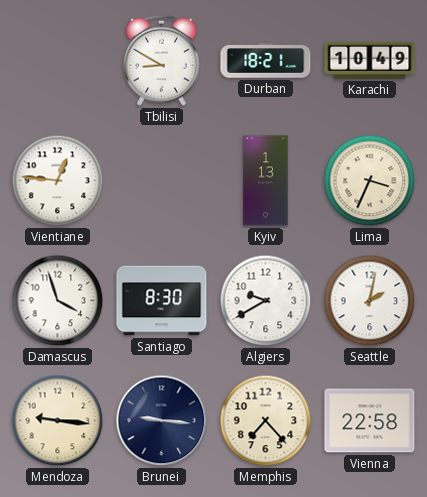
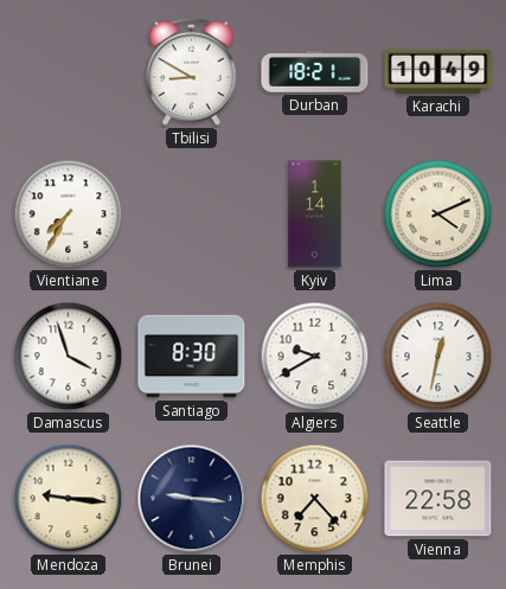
Vientiane: 12:46 -> 7:35
Kyiv: 1:13 -> 1:14
Lima: 3:34 -> 4:11
Seattle: 2:02 -> 12:32
